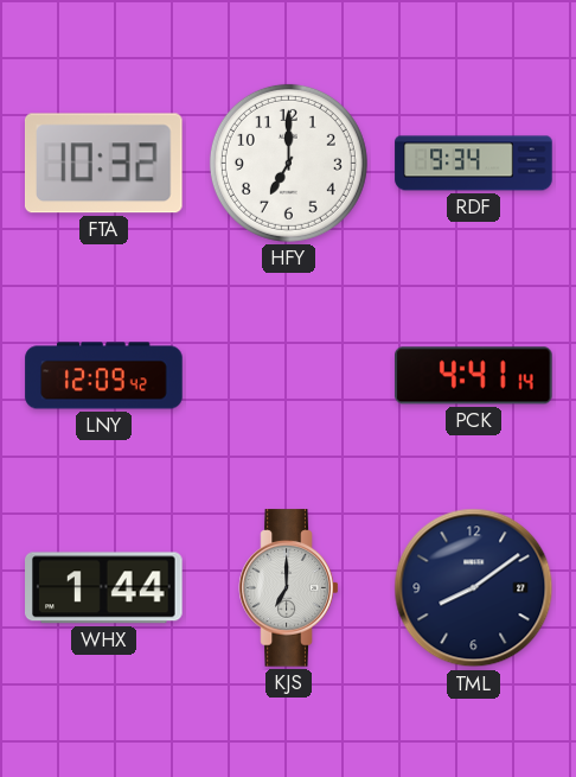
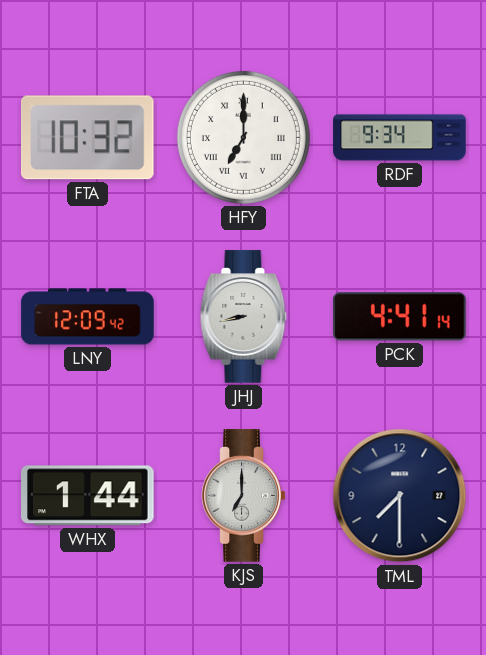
HFY numerals: Arabic -> Roman
JHJ: none -> 8:43
TML: 8:09 -> 7:30
